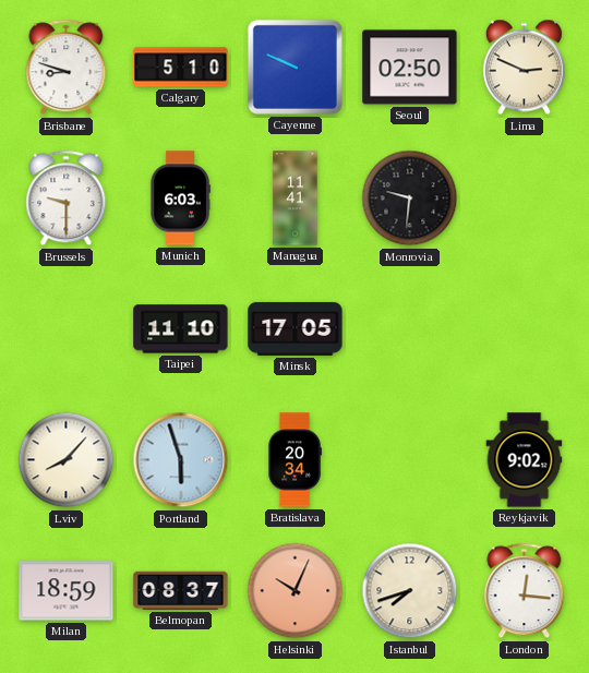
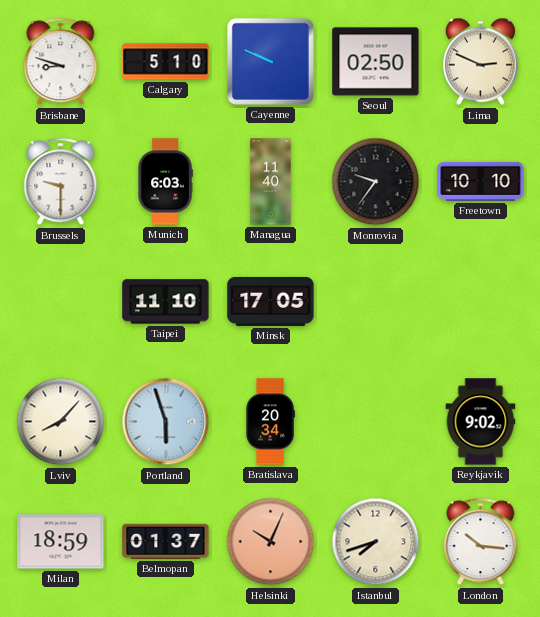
Managua: 11:41 -> 11:40
Monrovia: 9:31 -> 9:36
Freetown: none -> 10:10
Belmopan: 08:37 -> 01:37
London: 12:16 -> 10:16
